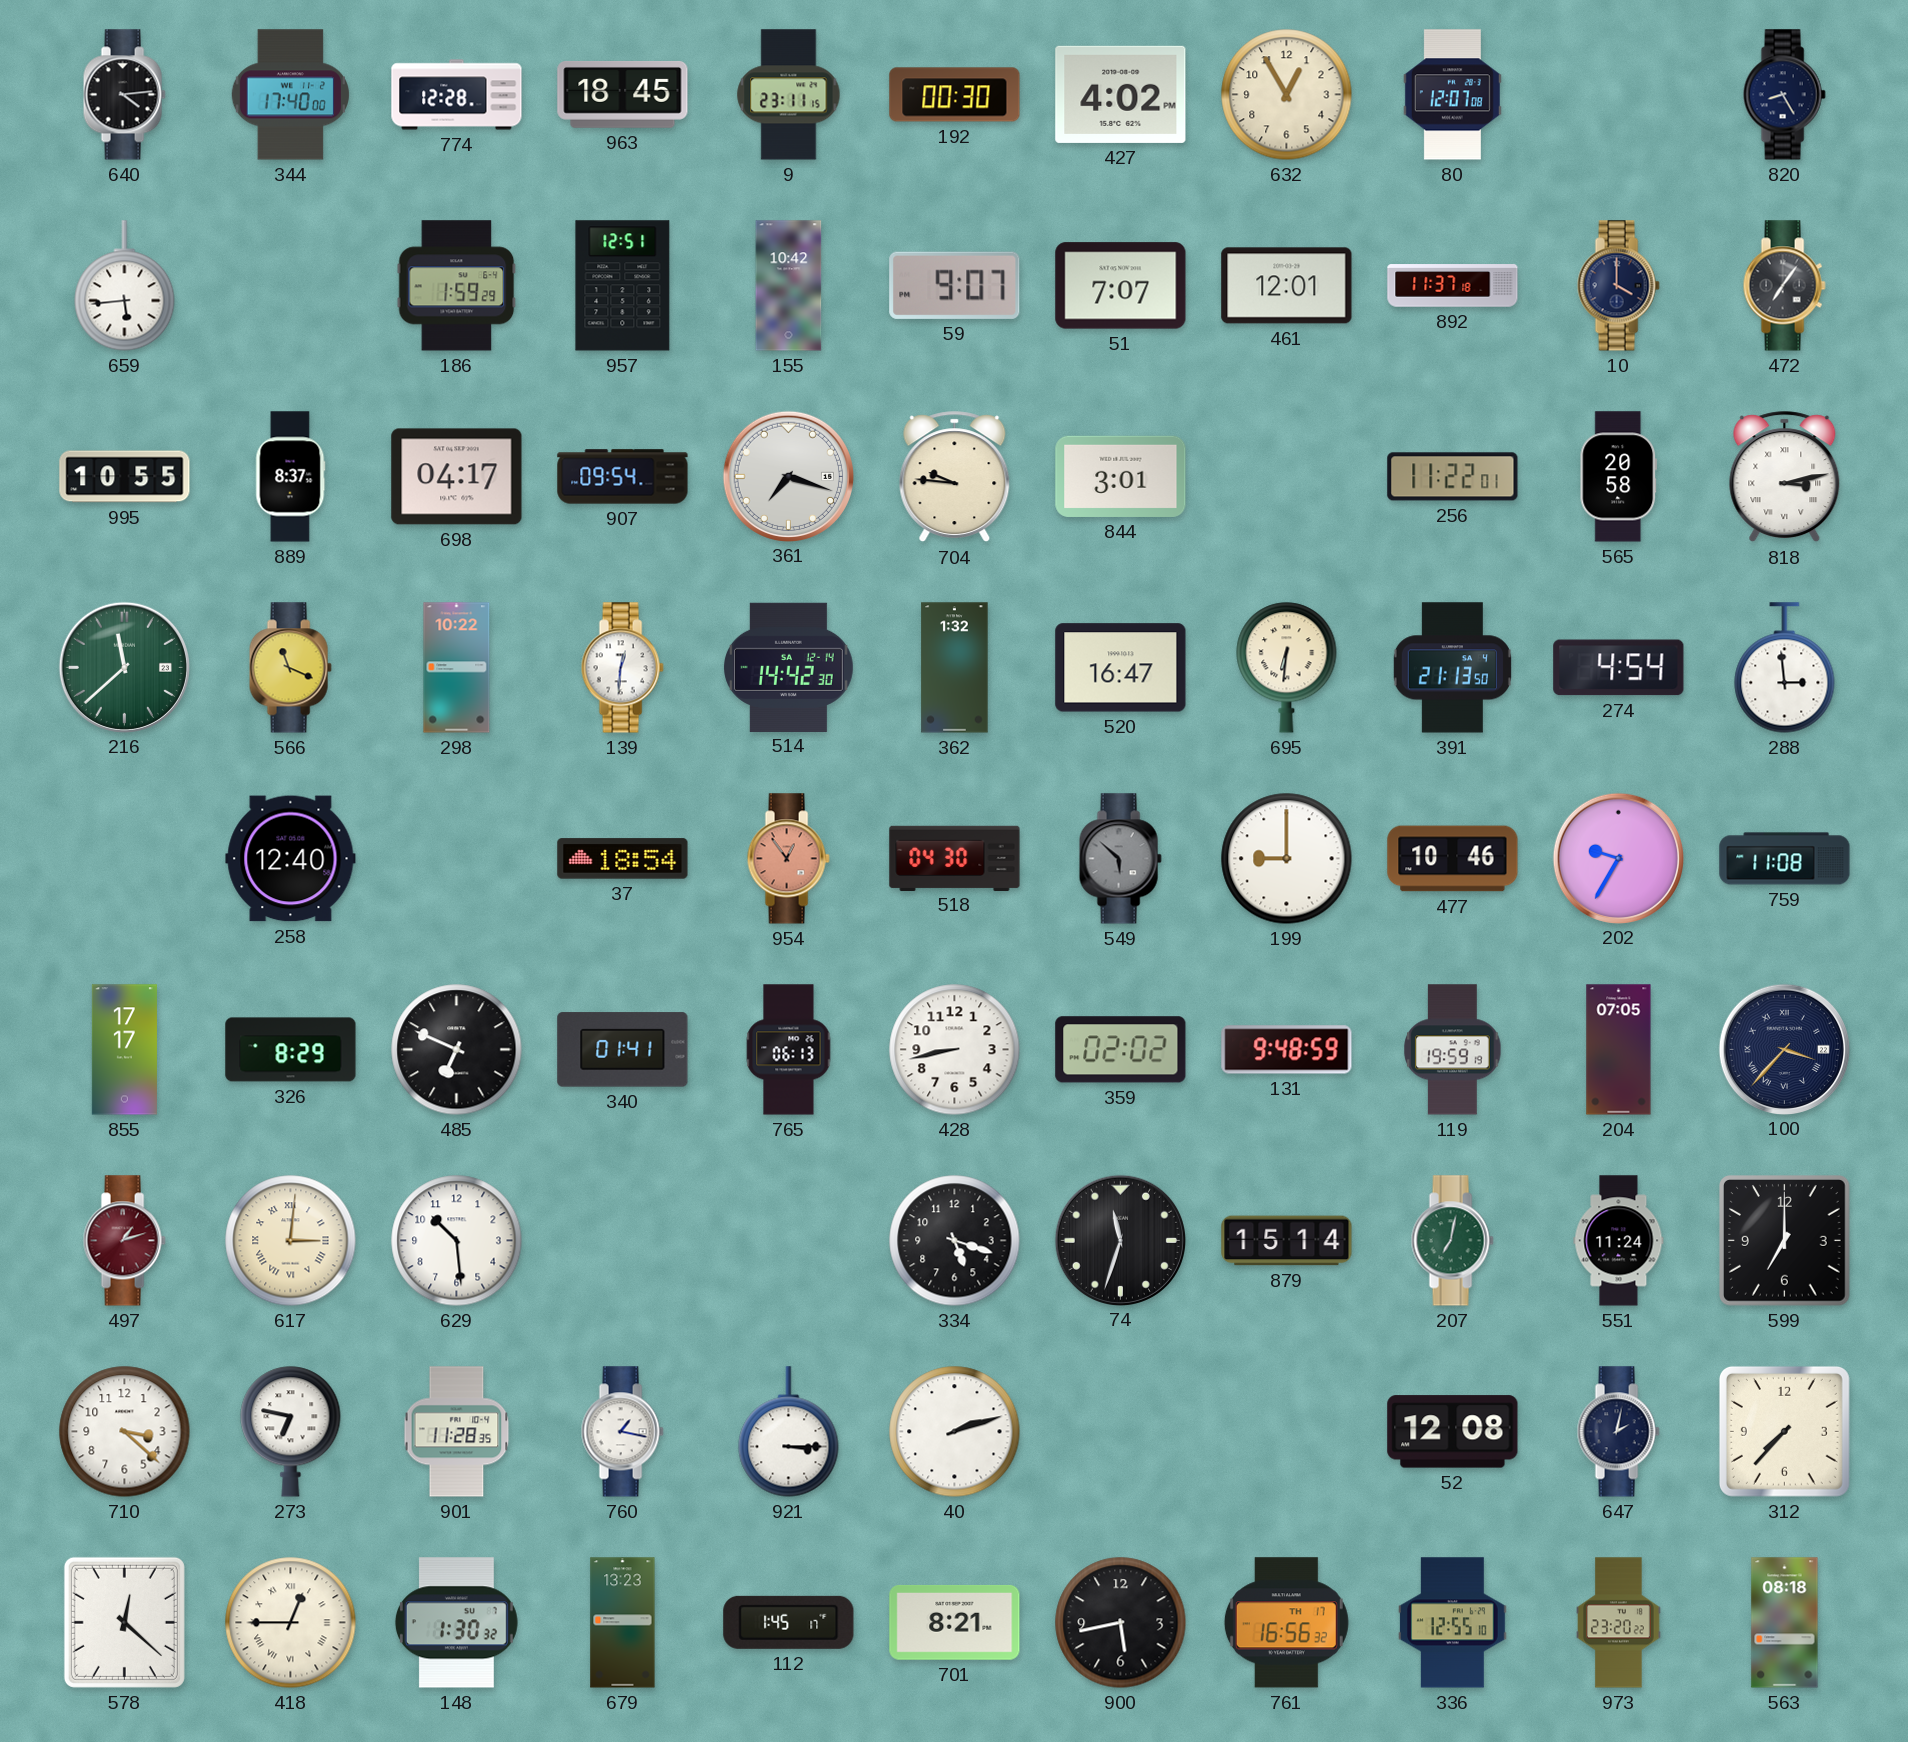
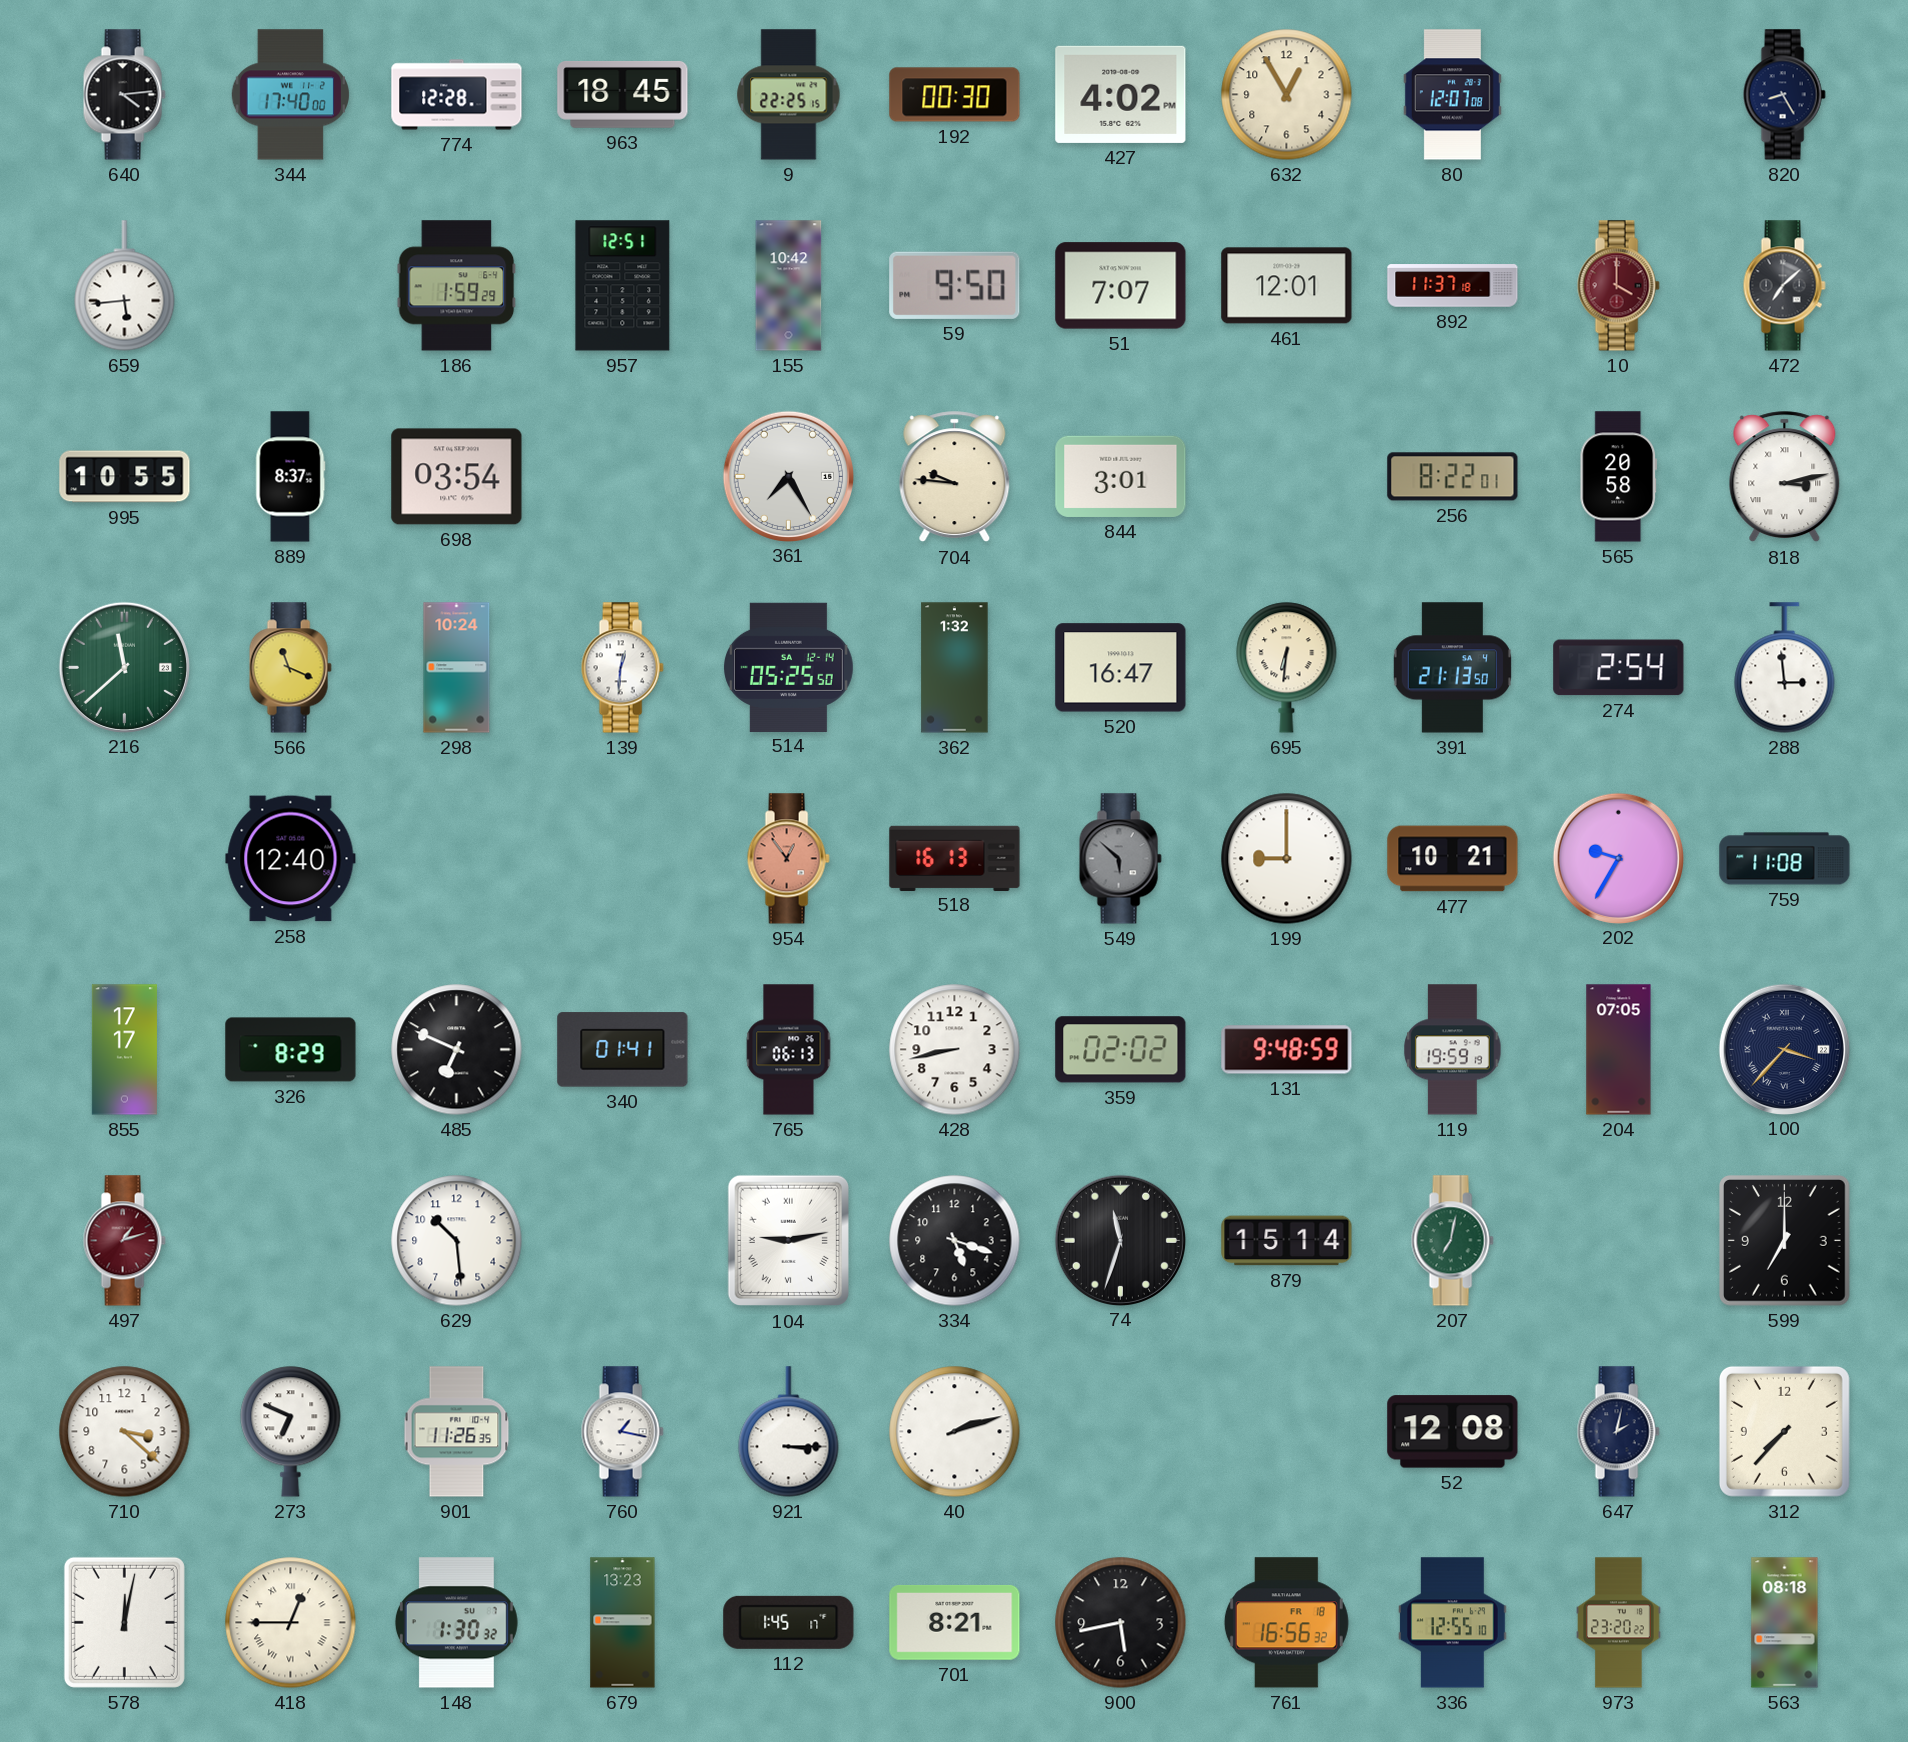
9: 23:11 -> 22:25
59: 9:07 -> 9:50
10 dial: navy -> burgundy
472: 7:06 -> 7:08
698: 04:17 -> 03:54
907: 09:54 -> none
361: 7:18 -> 7:25
256: 11:22 -> 8:22
298: 10:22 -> 10:24
514: 14:42 -> 05:25
274: 4:54 -> 2:54
37: 18:54 -> none
518: 04:30 -> 16:13
477: 10:46 -> 10:21
617: 3:01 -> none
104: none -> 9:13
551: 11:24 -> none
273: 6:47 -> 6:49
901: 11:28 -> 11:26
578: 12:22 -> 12:02
761 date: TH 17 -> FR 18
